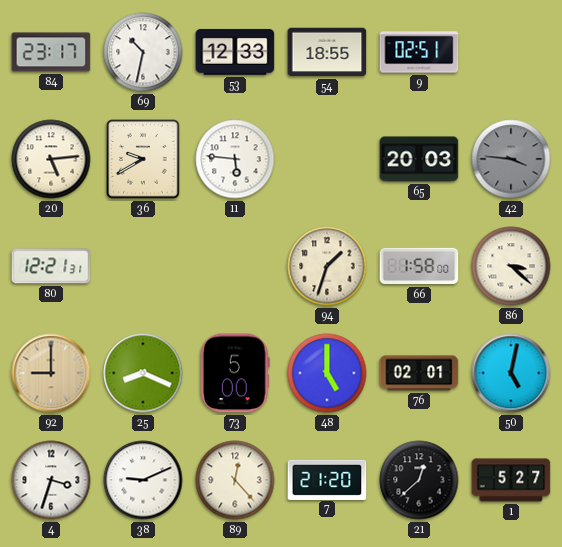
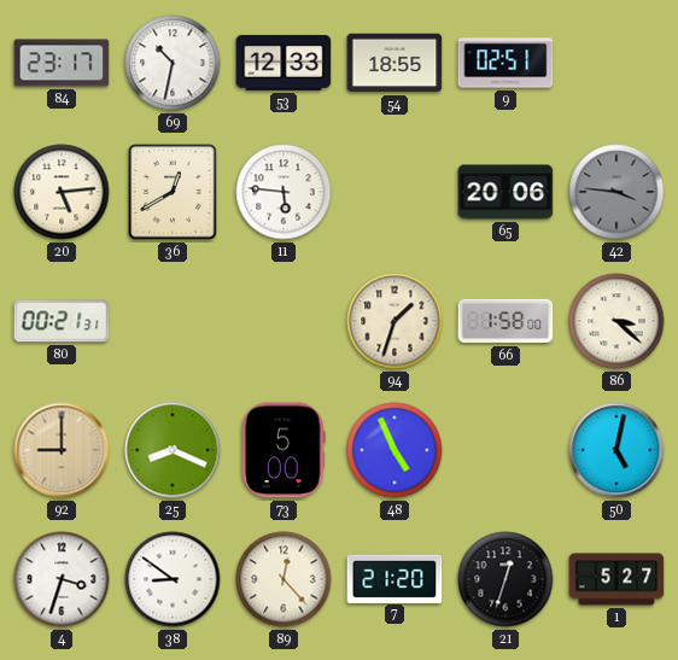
36: 9:40 -> 12:40
65: 20:03 -> 20:06
80: 12:21 -> 00:21
48: 5:00 -> 4:56
76: 02:01 -> none
38: 9:11 -> 8:51
21: 12:38 -> 12:33
